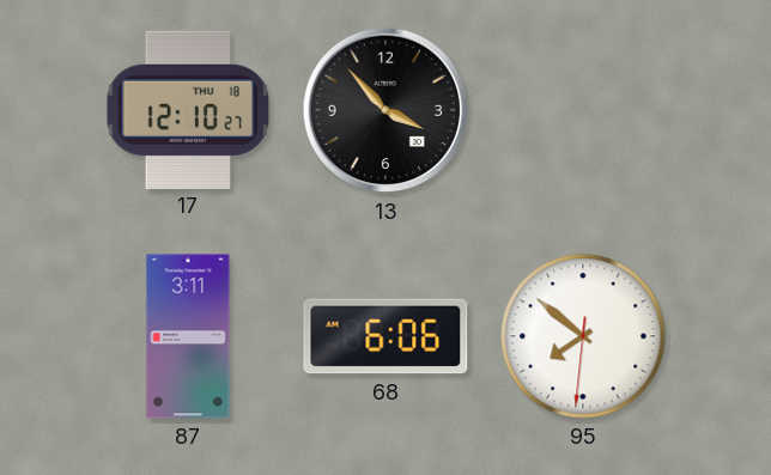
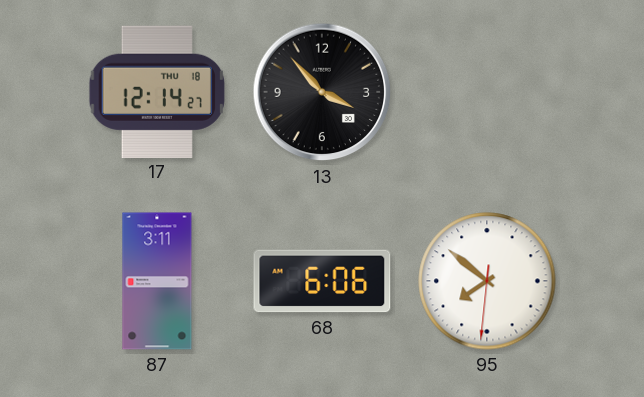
17: 12:10 -> 12:14
